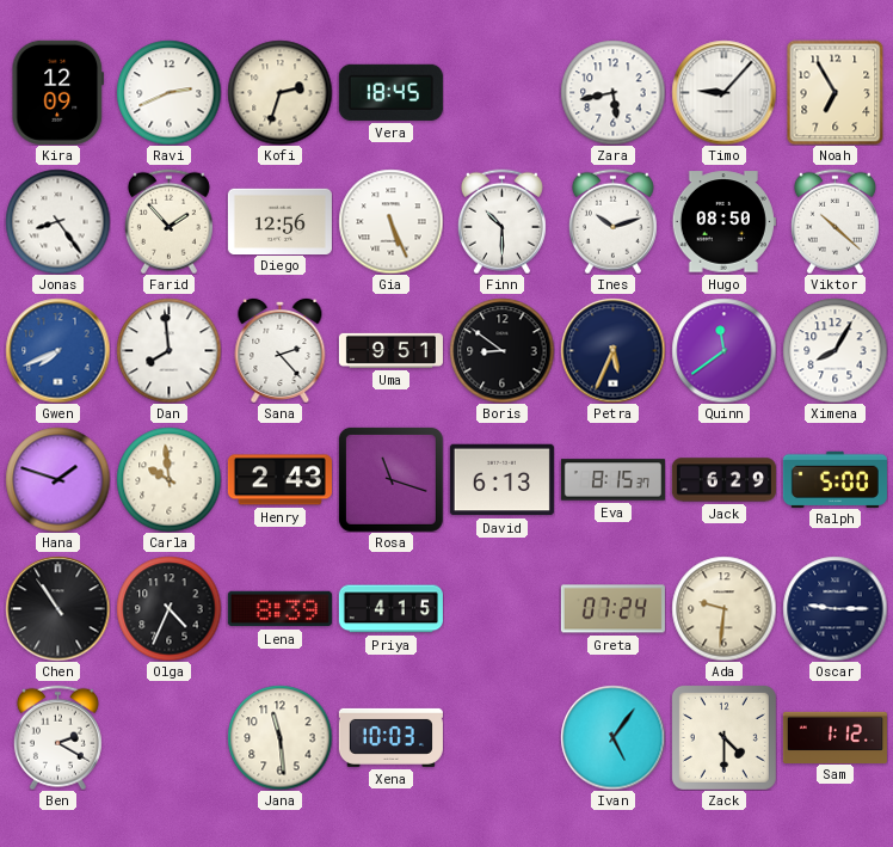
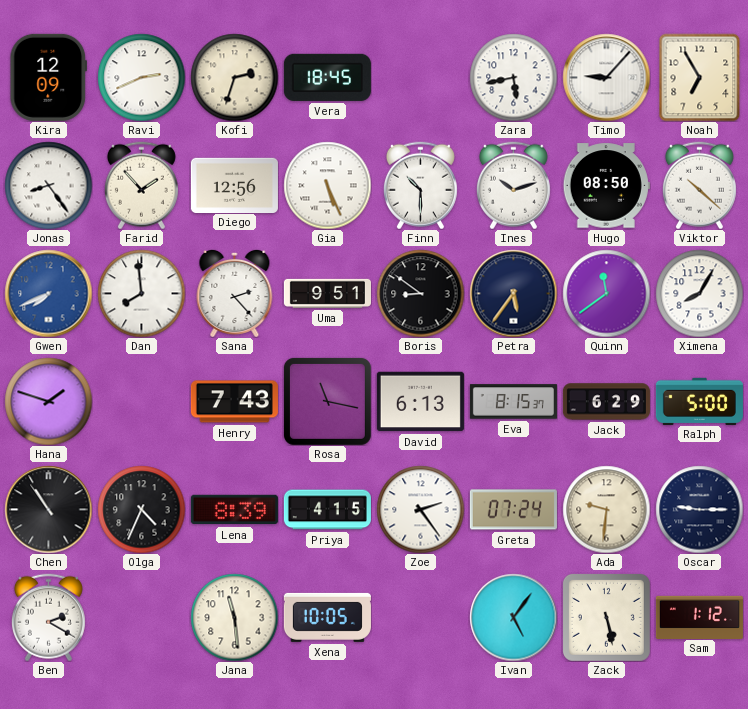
Petra: 5:34 -> 5:36
Carla: 9:59 -> none
Henry: 2:43 -> 7:43
Rosa: 11:18 -> 11:17
Zoe: none -> 2:24
Xena: 10:03 -> 10:05
Zack: 4:30 -> 5:28
